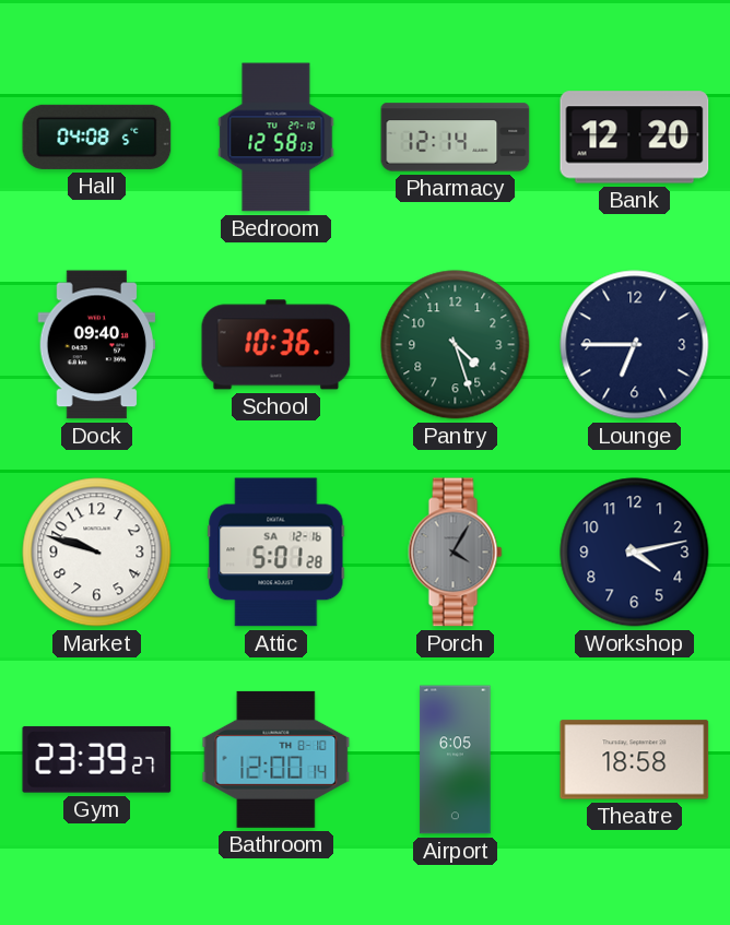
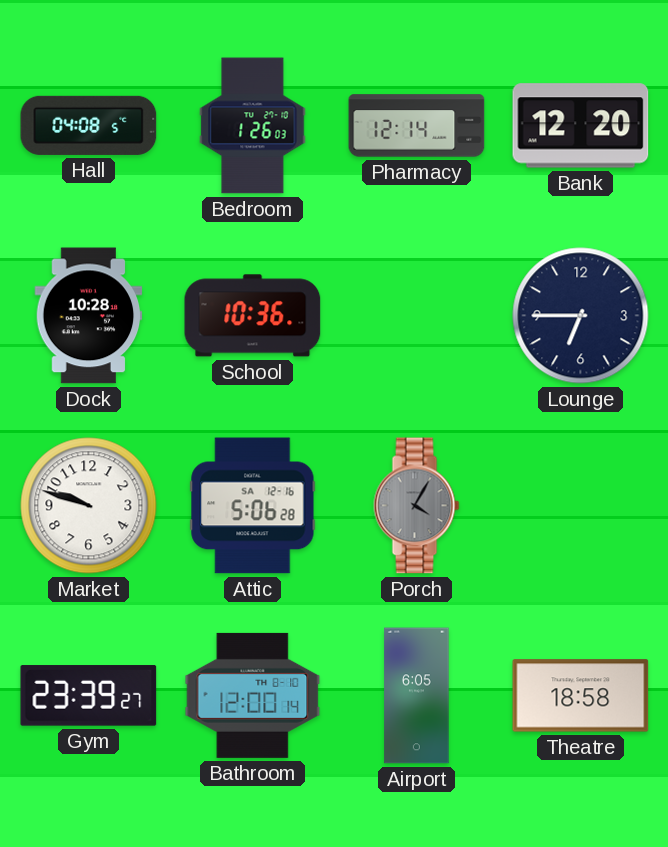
Bedroom: 12:58 -> 1:26
Dock: 09:40 -> 10:28
Pantry: 4:27 -> none
Attic: 5:01 -> 5:06
Workshop: 4:13 -> none
